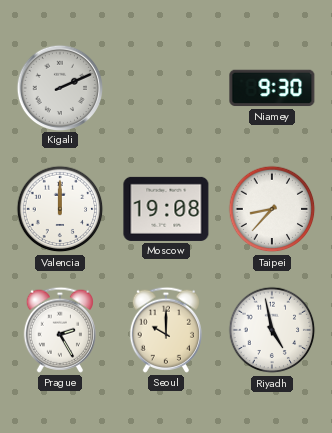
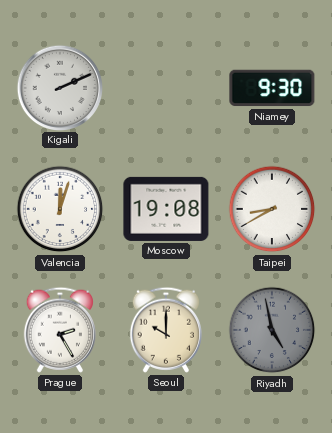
Valencia: 12:00 -> 12:03
Taipei: 8:37 -> 8:40
Riyadh dial: white -> grey
